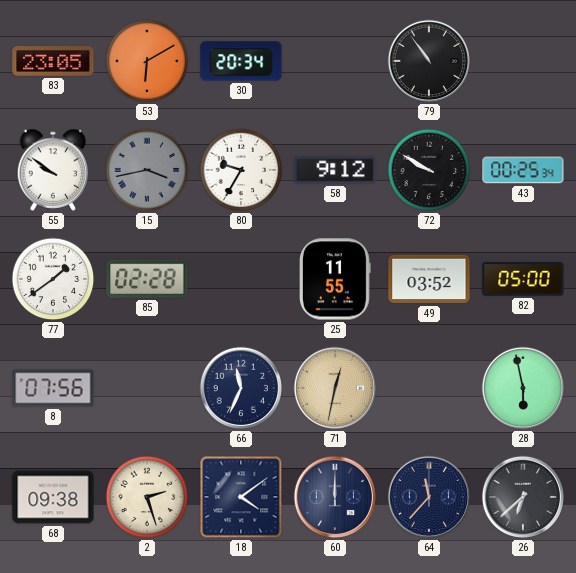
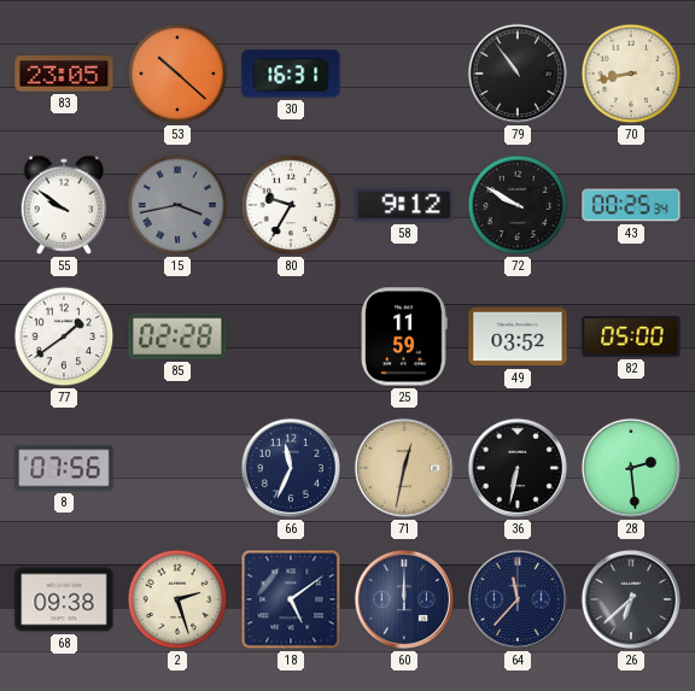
53: 6:10 -> 10:22
30: 20:34 -> 16:31
70: none -> 8:43
25: 11:55 -> 11:59
36: none -> 6:32
28: 5:58 -> 2:29
18: 4:09 -> 5:09
